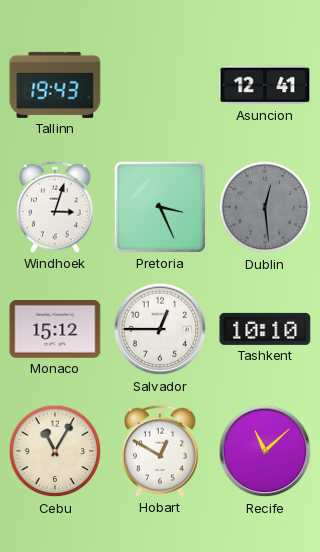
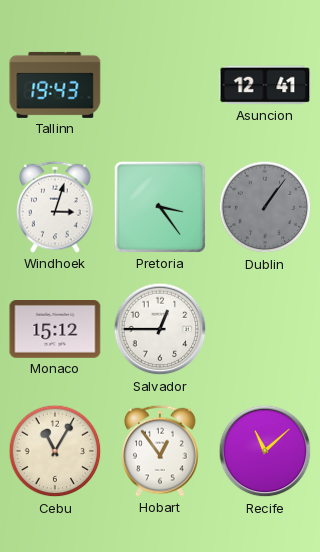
Pretoria: 3:26 -> 3:24
Dublin: 12:29 -> 1:06
Tashkent: 10:10 -> none
Hobart: 12:50 -> 12:54
